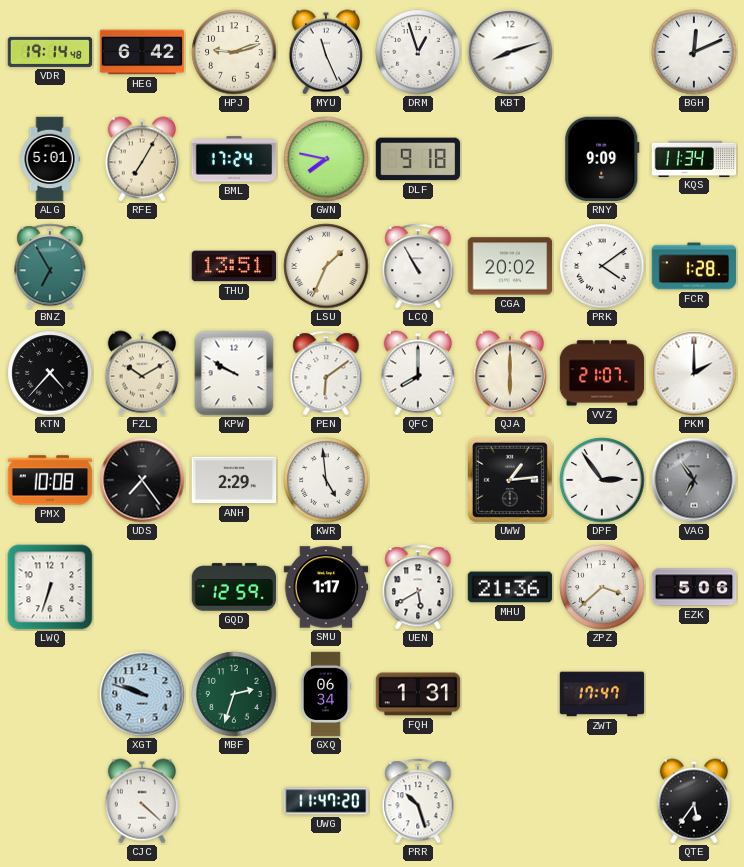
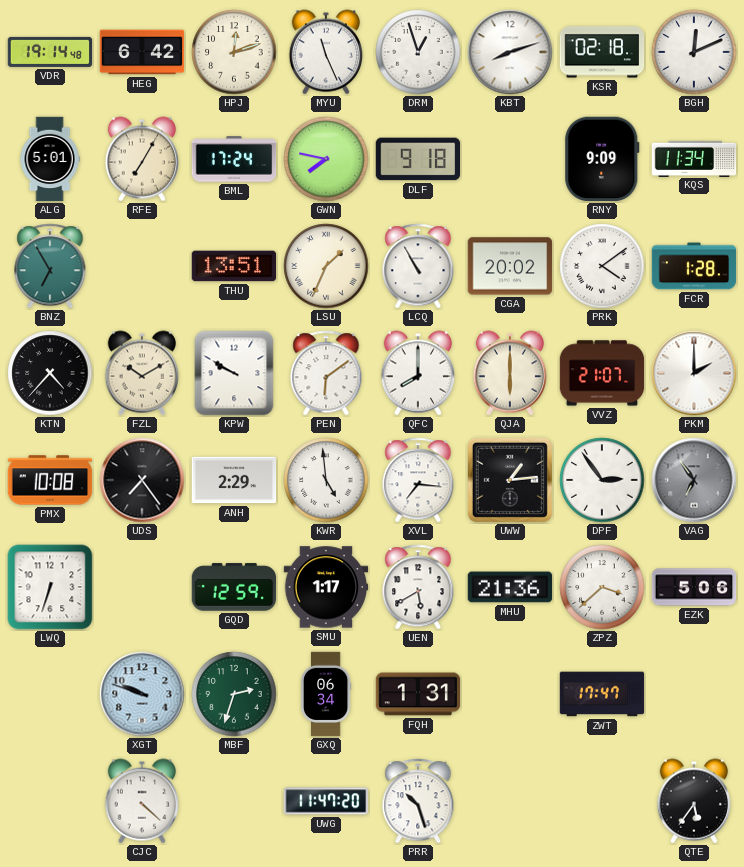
HPJ: 9:12 -> 12:12
KSR: none -> 02:18
XVL: none -> 7:16
